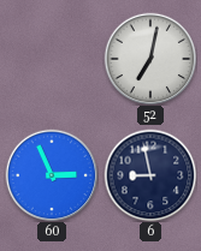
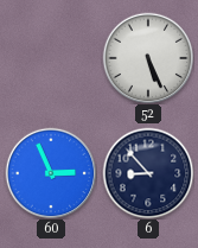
52: 7:02 -> 5:26
6: 8:58 -> 8:53
